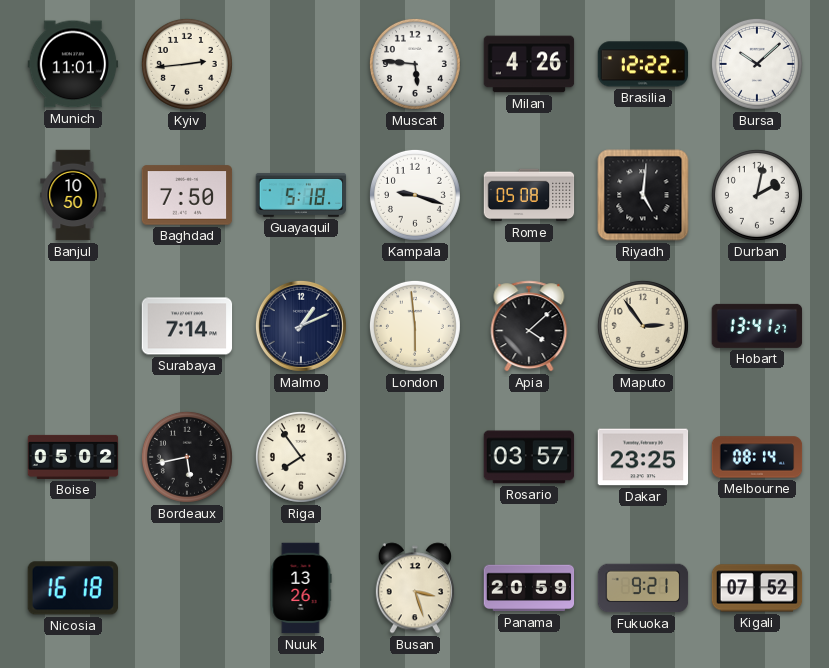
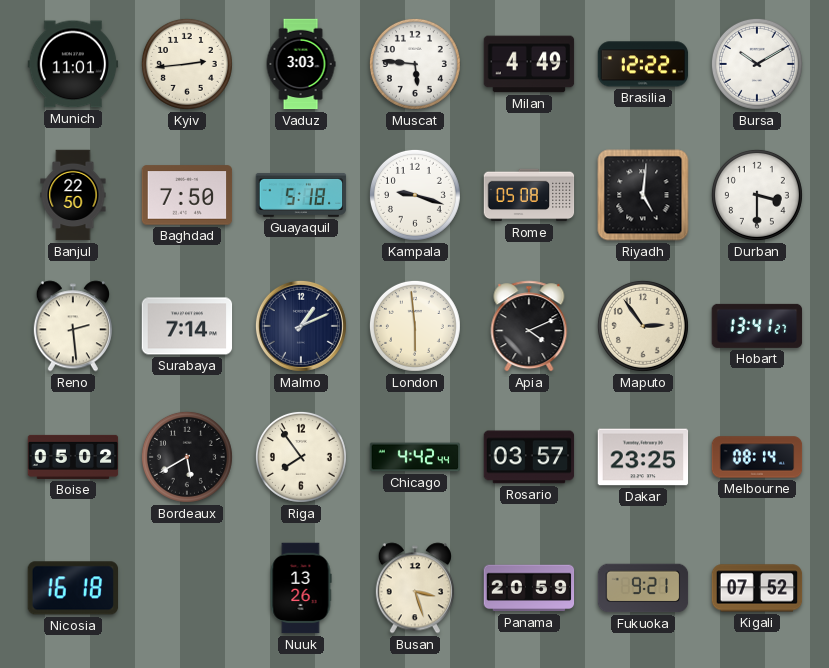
Vaduz: none -> 3:03
Milan: 4:26 -> 4:49
Bursa: 10:08 -> 10:10
Banjul: 10:50 -> 22:50
Durban: 2:02 -> 3:30
Reno: none -> 2:29
Apia: 4:08 -> 4:11
Bordeaux: 5:43 -> 5:40
Chicago: none -> 4:42
